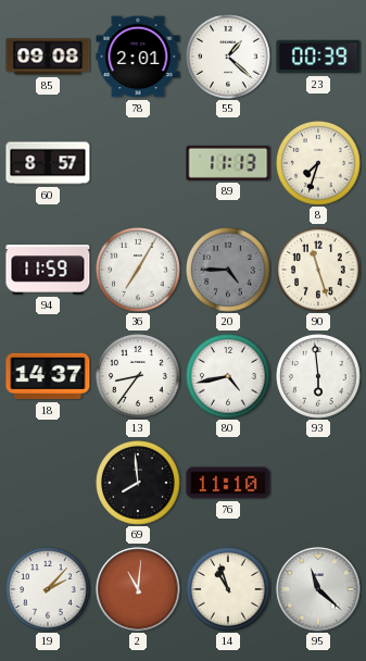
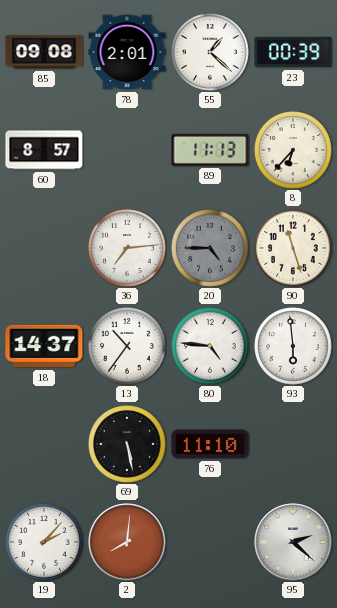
8: 7:33 -> 6:37
94: 11:59 -> none
36: 7:05 -> 7:14
13: 8:36 -> 10:36
80: 4:43 -> 4:46
69: 7:59 -> 5:28
2: 11:01 -> 8:01
14: 10:57 -> none
95: 11:22 -> 2:22
